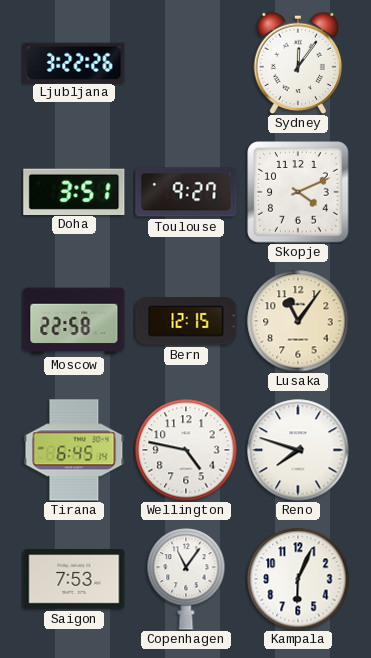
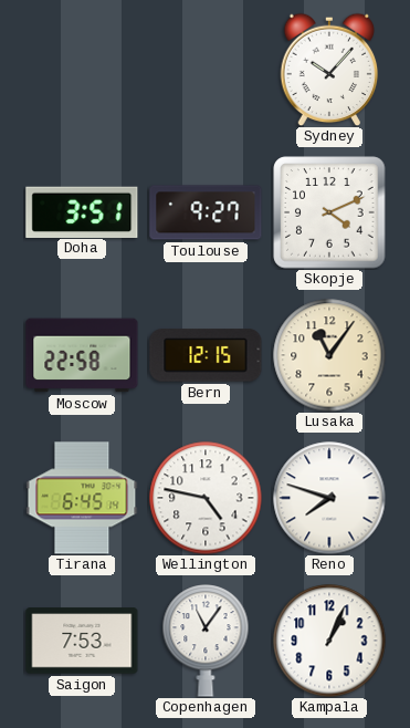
Ljubljana: 3:22 -> none
Sydney: 12:06 -> 10:07
Kampala: 6:04 -> 1:04
